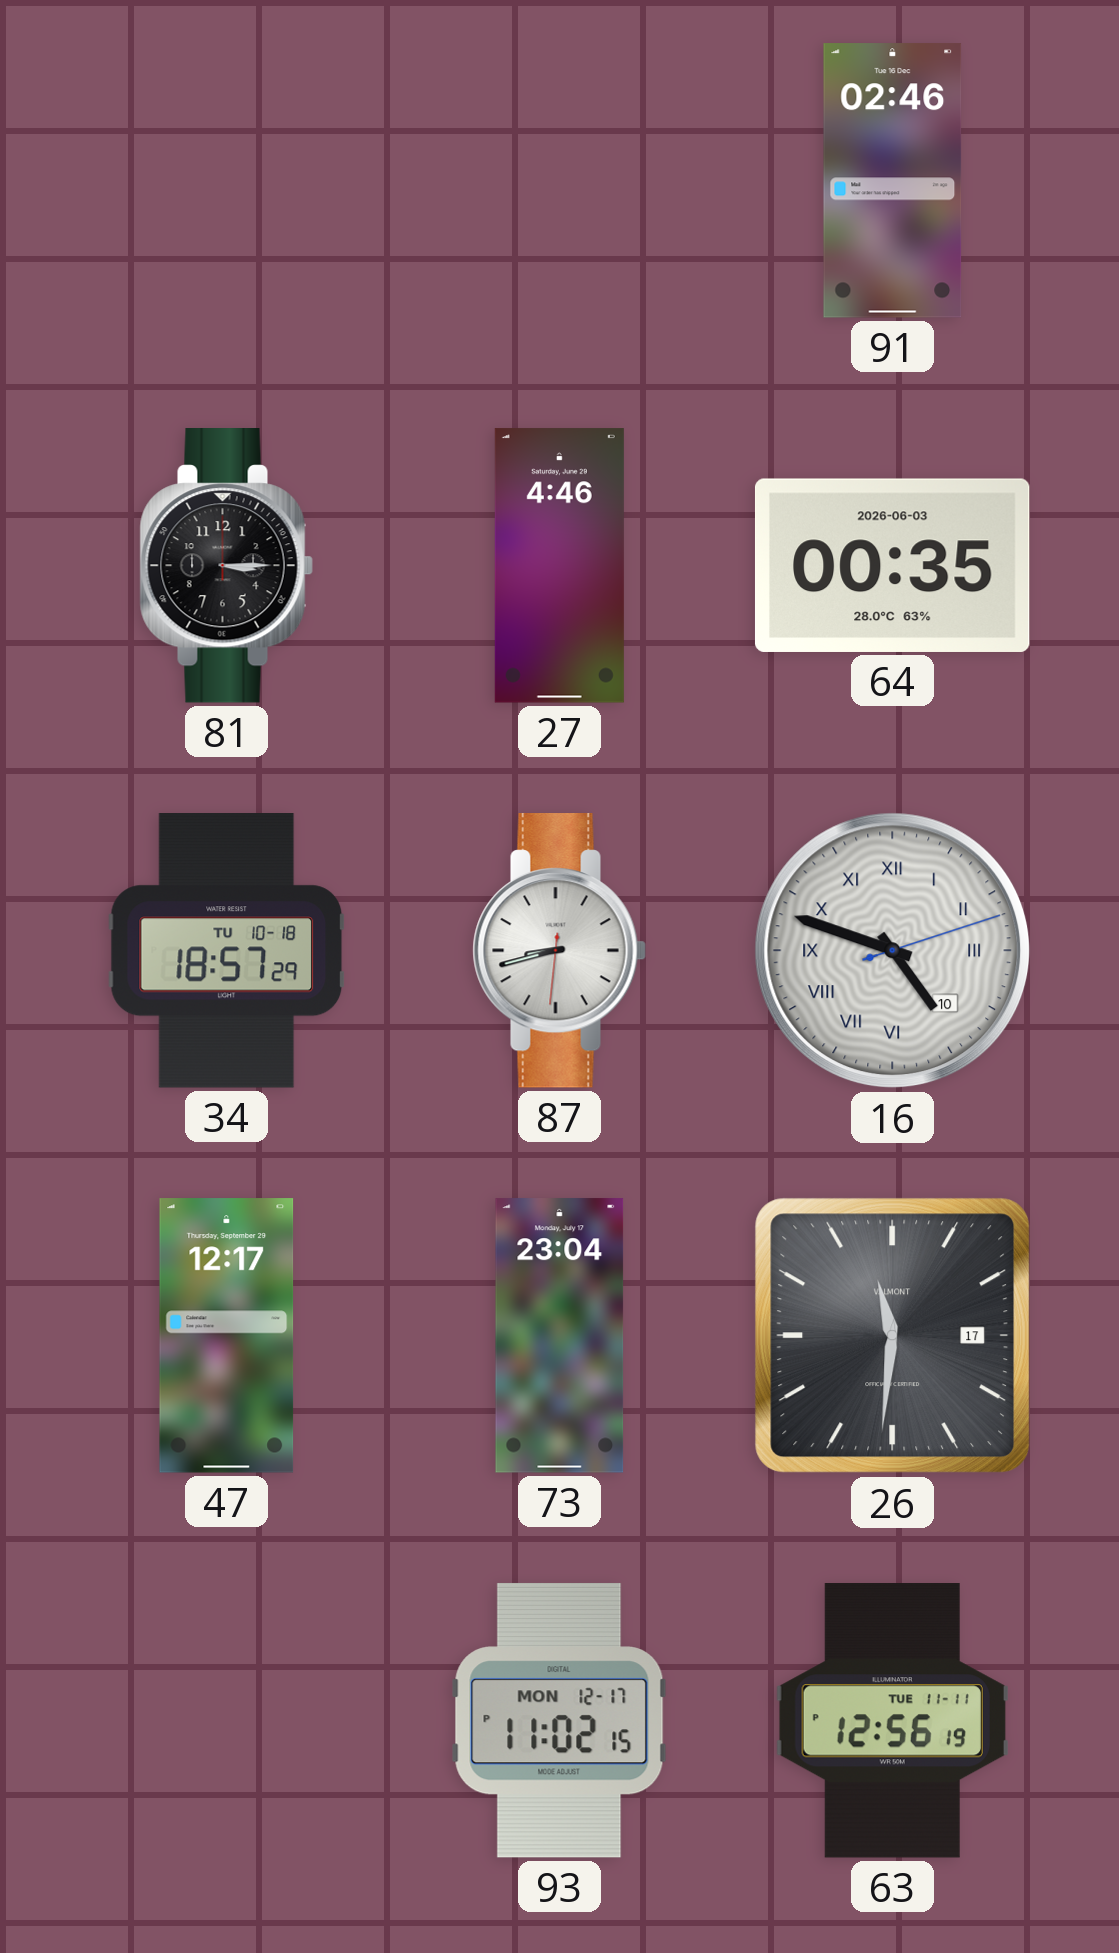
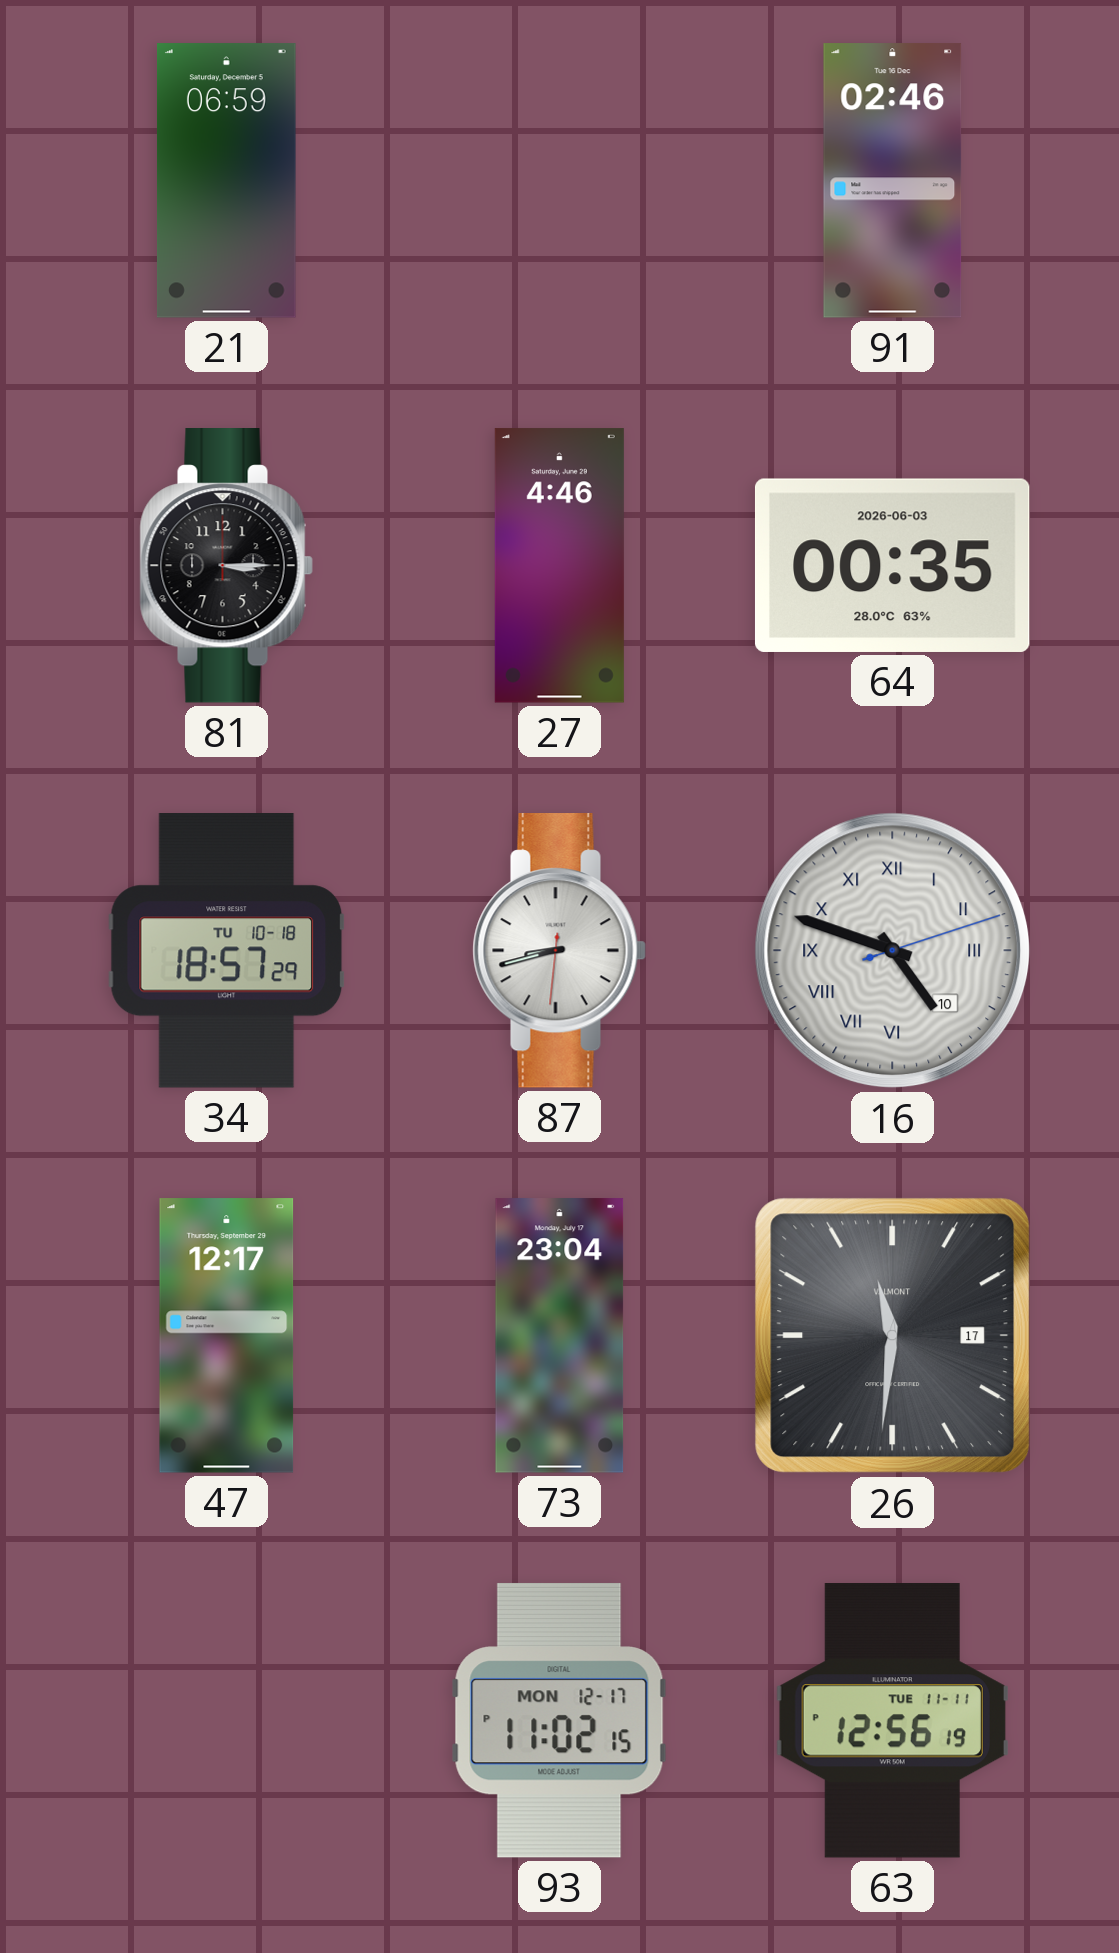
21: none -> 06:59
